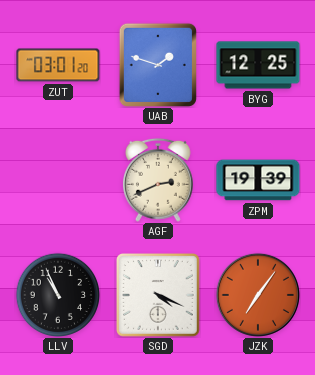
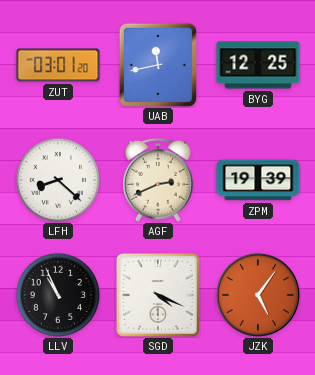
UAB: 1:48 -> 11:43
LFH: none -> 8:22
JZK: 7:06 -> 5:06
